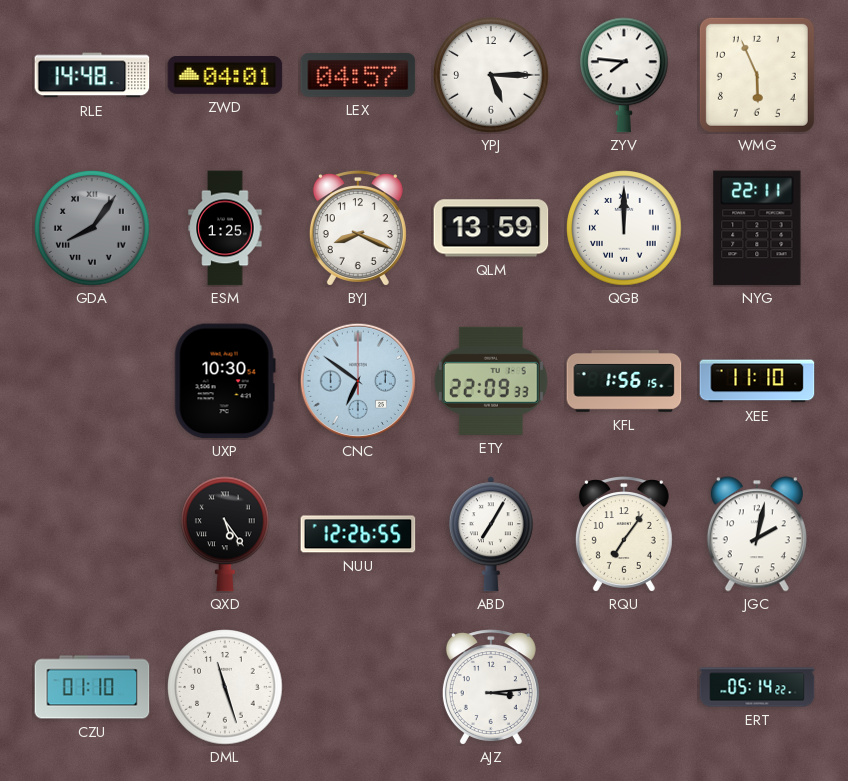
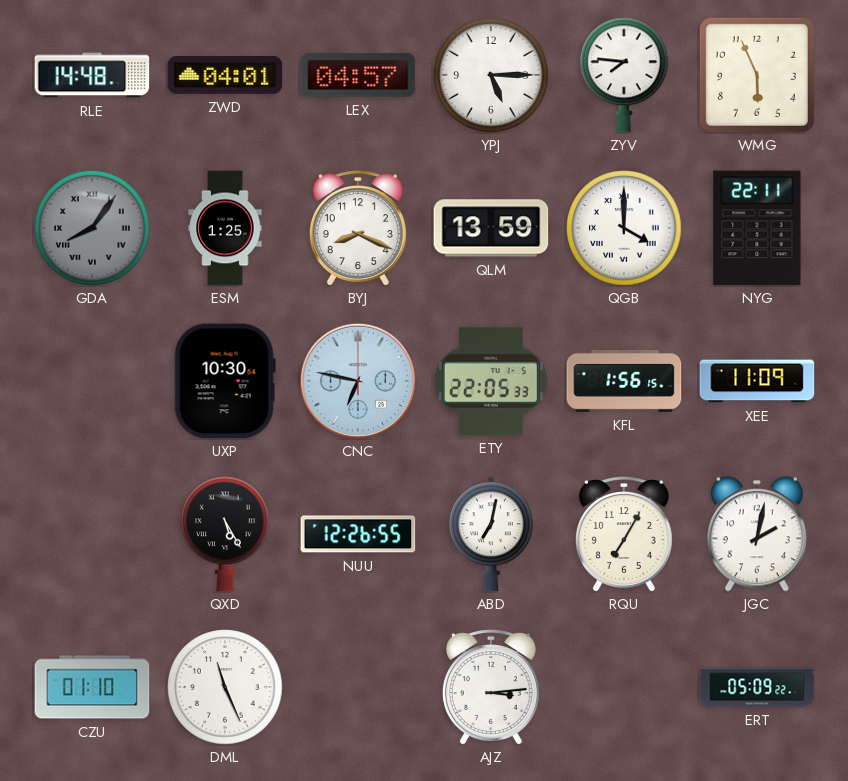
QGB: 12:00 -> 4:00
CNC: 6:51 -> 6:47
ETY: 22:09 -> 22:05
XEE: 11:10 -> 11:09
QXD: 5:24 -> 5:25
ABD: 7:05 -> 7:02
RQU: 7:06 -> 7:05
DML: 11:27 -> 11:26
ERT: 05:14 -> 05:09
